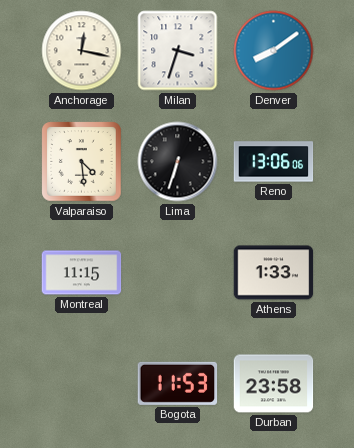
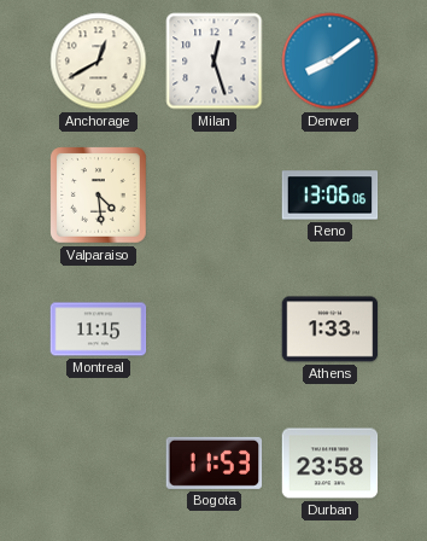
Anchorage: 12:17 -> 12:40
Milan: 3:33 -> 12:27
Lima: 6:33 -> none
